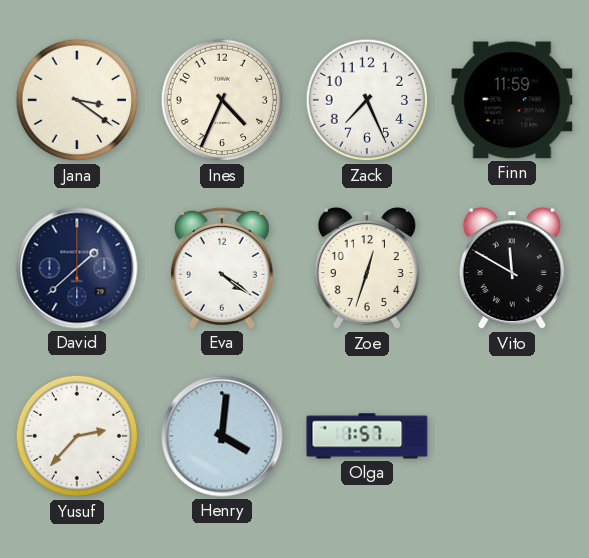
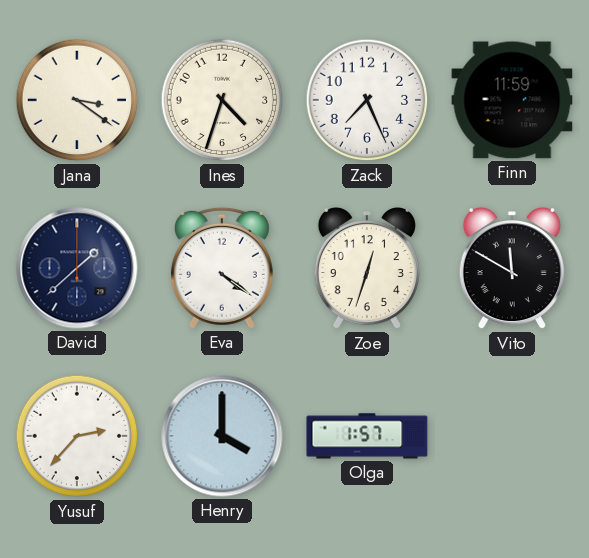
Ines: 4:34 -> 4:33
Henry: 4:01 -> 4:00
